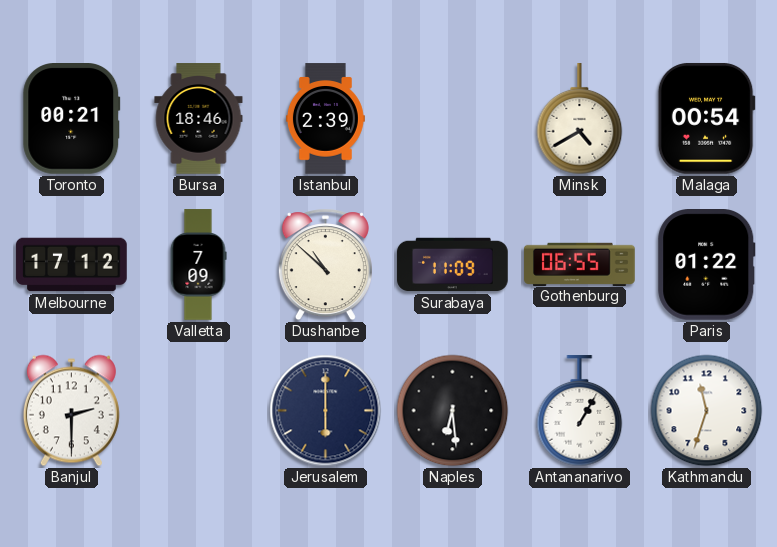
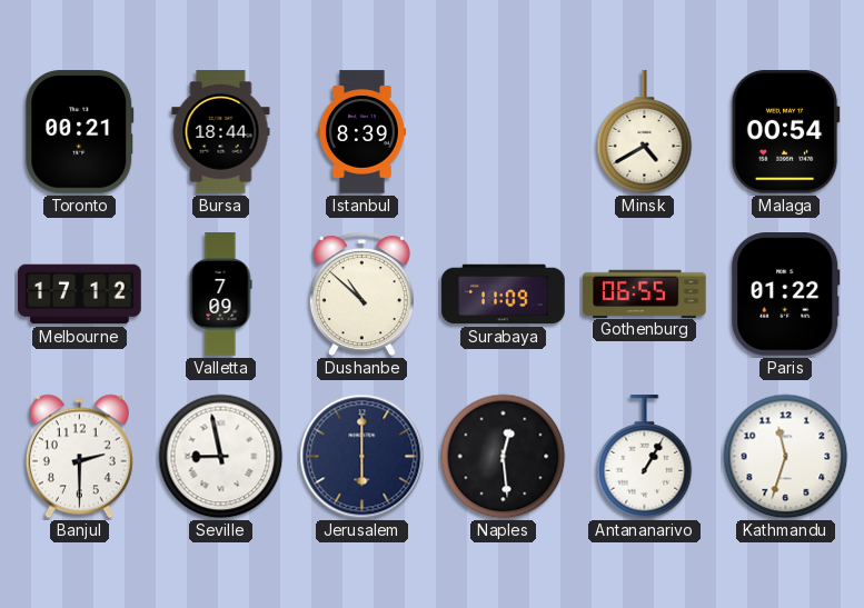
Bursa: 18:46 -> 18:44
Istanbul: 2:39 -> 8:39
Seville: none -> 8:58
Naples: 6:29 -> 12:29
